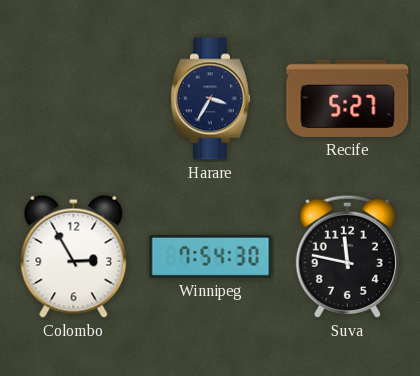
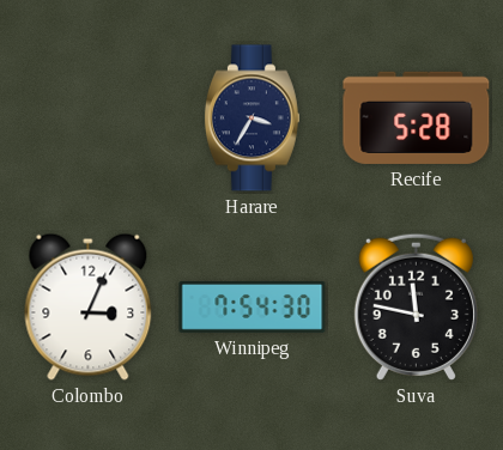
Recife: 5:27 -> 5:28
Colombo: 2:55 -> 3:04
